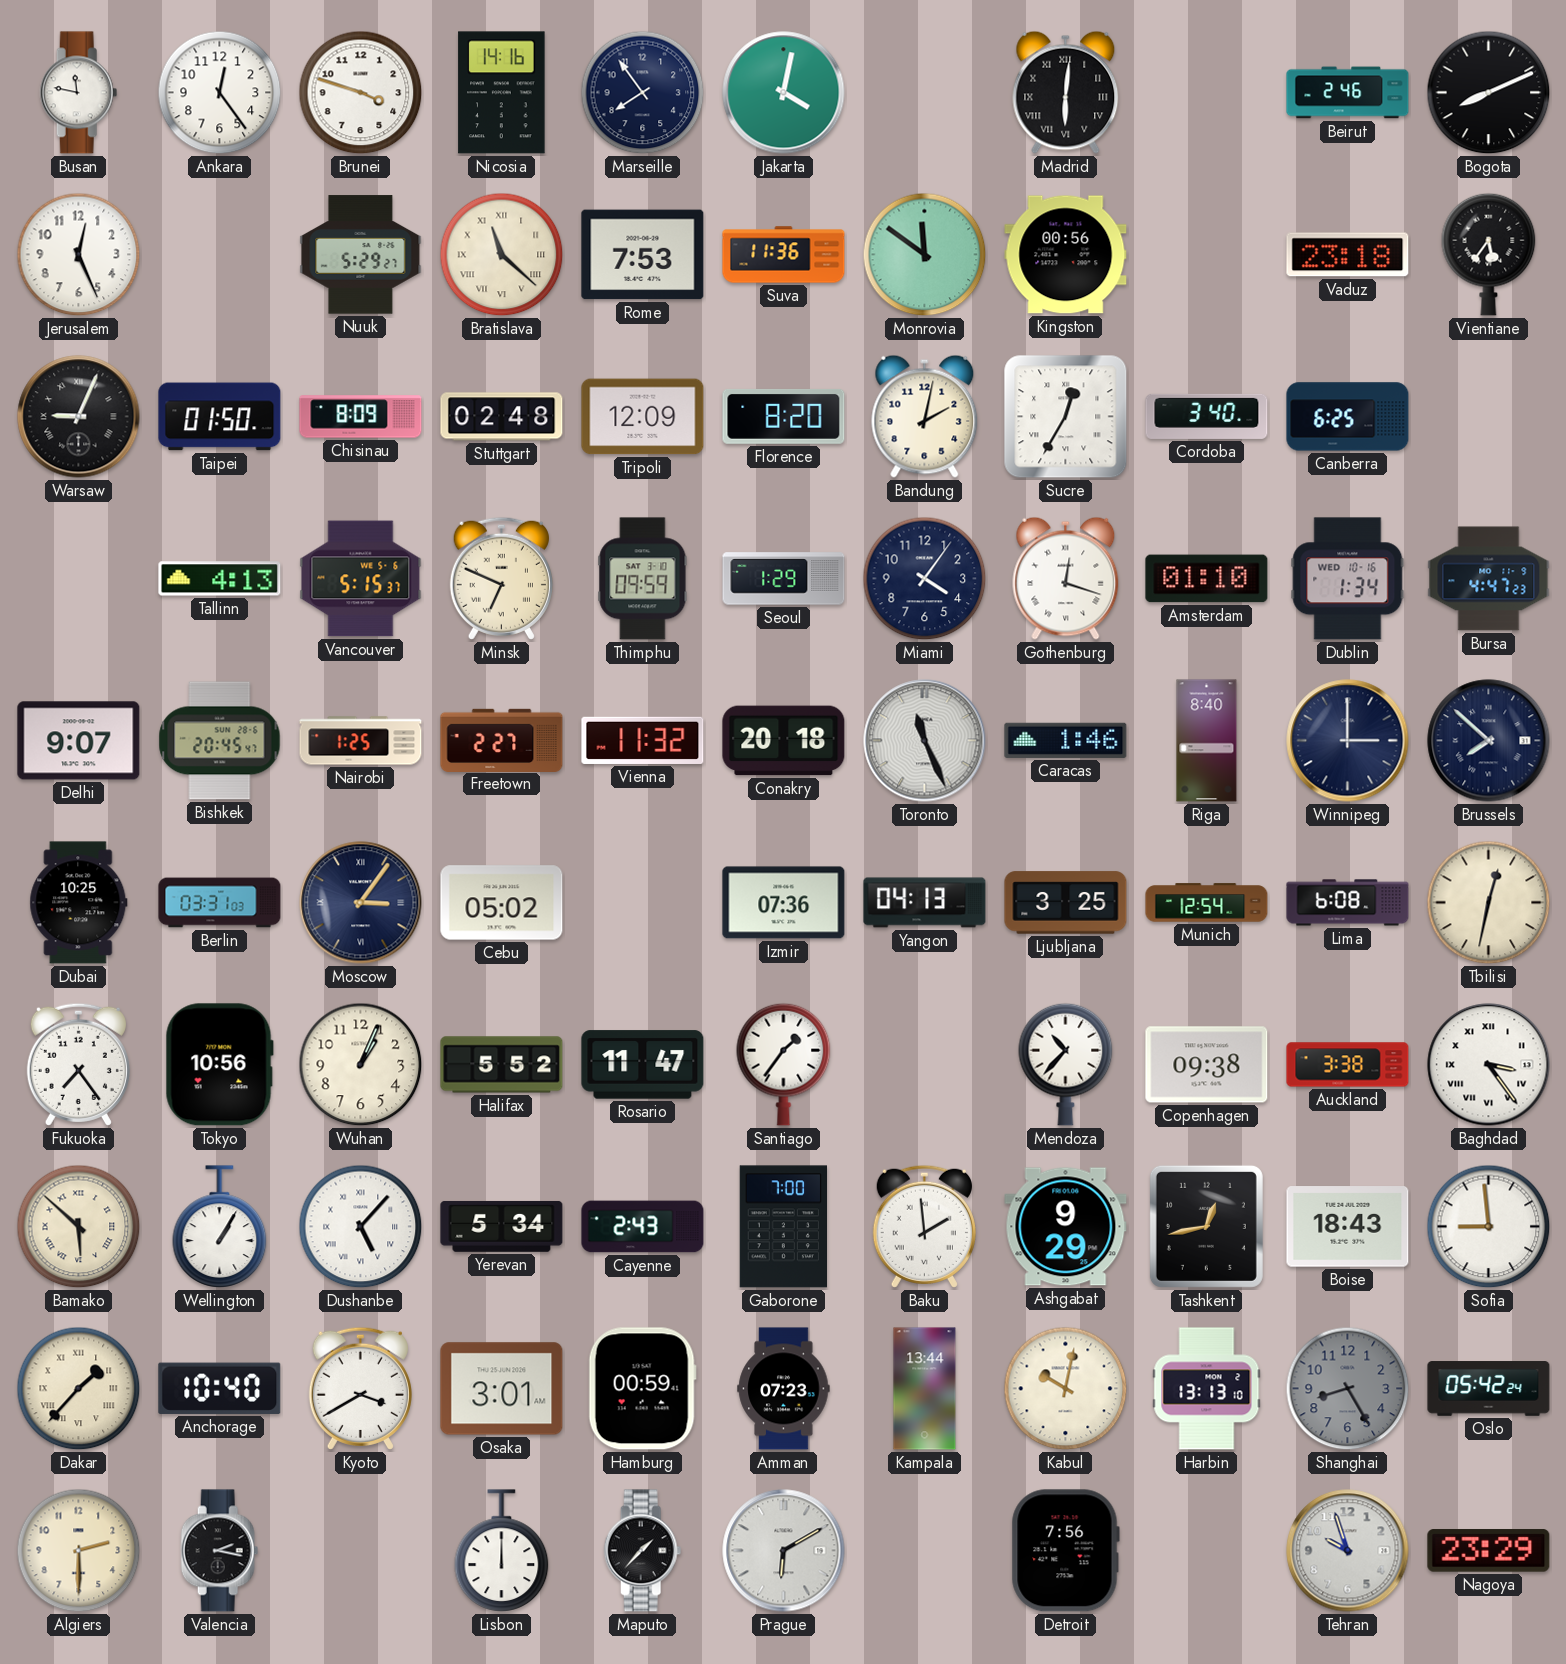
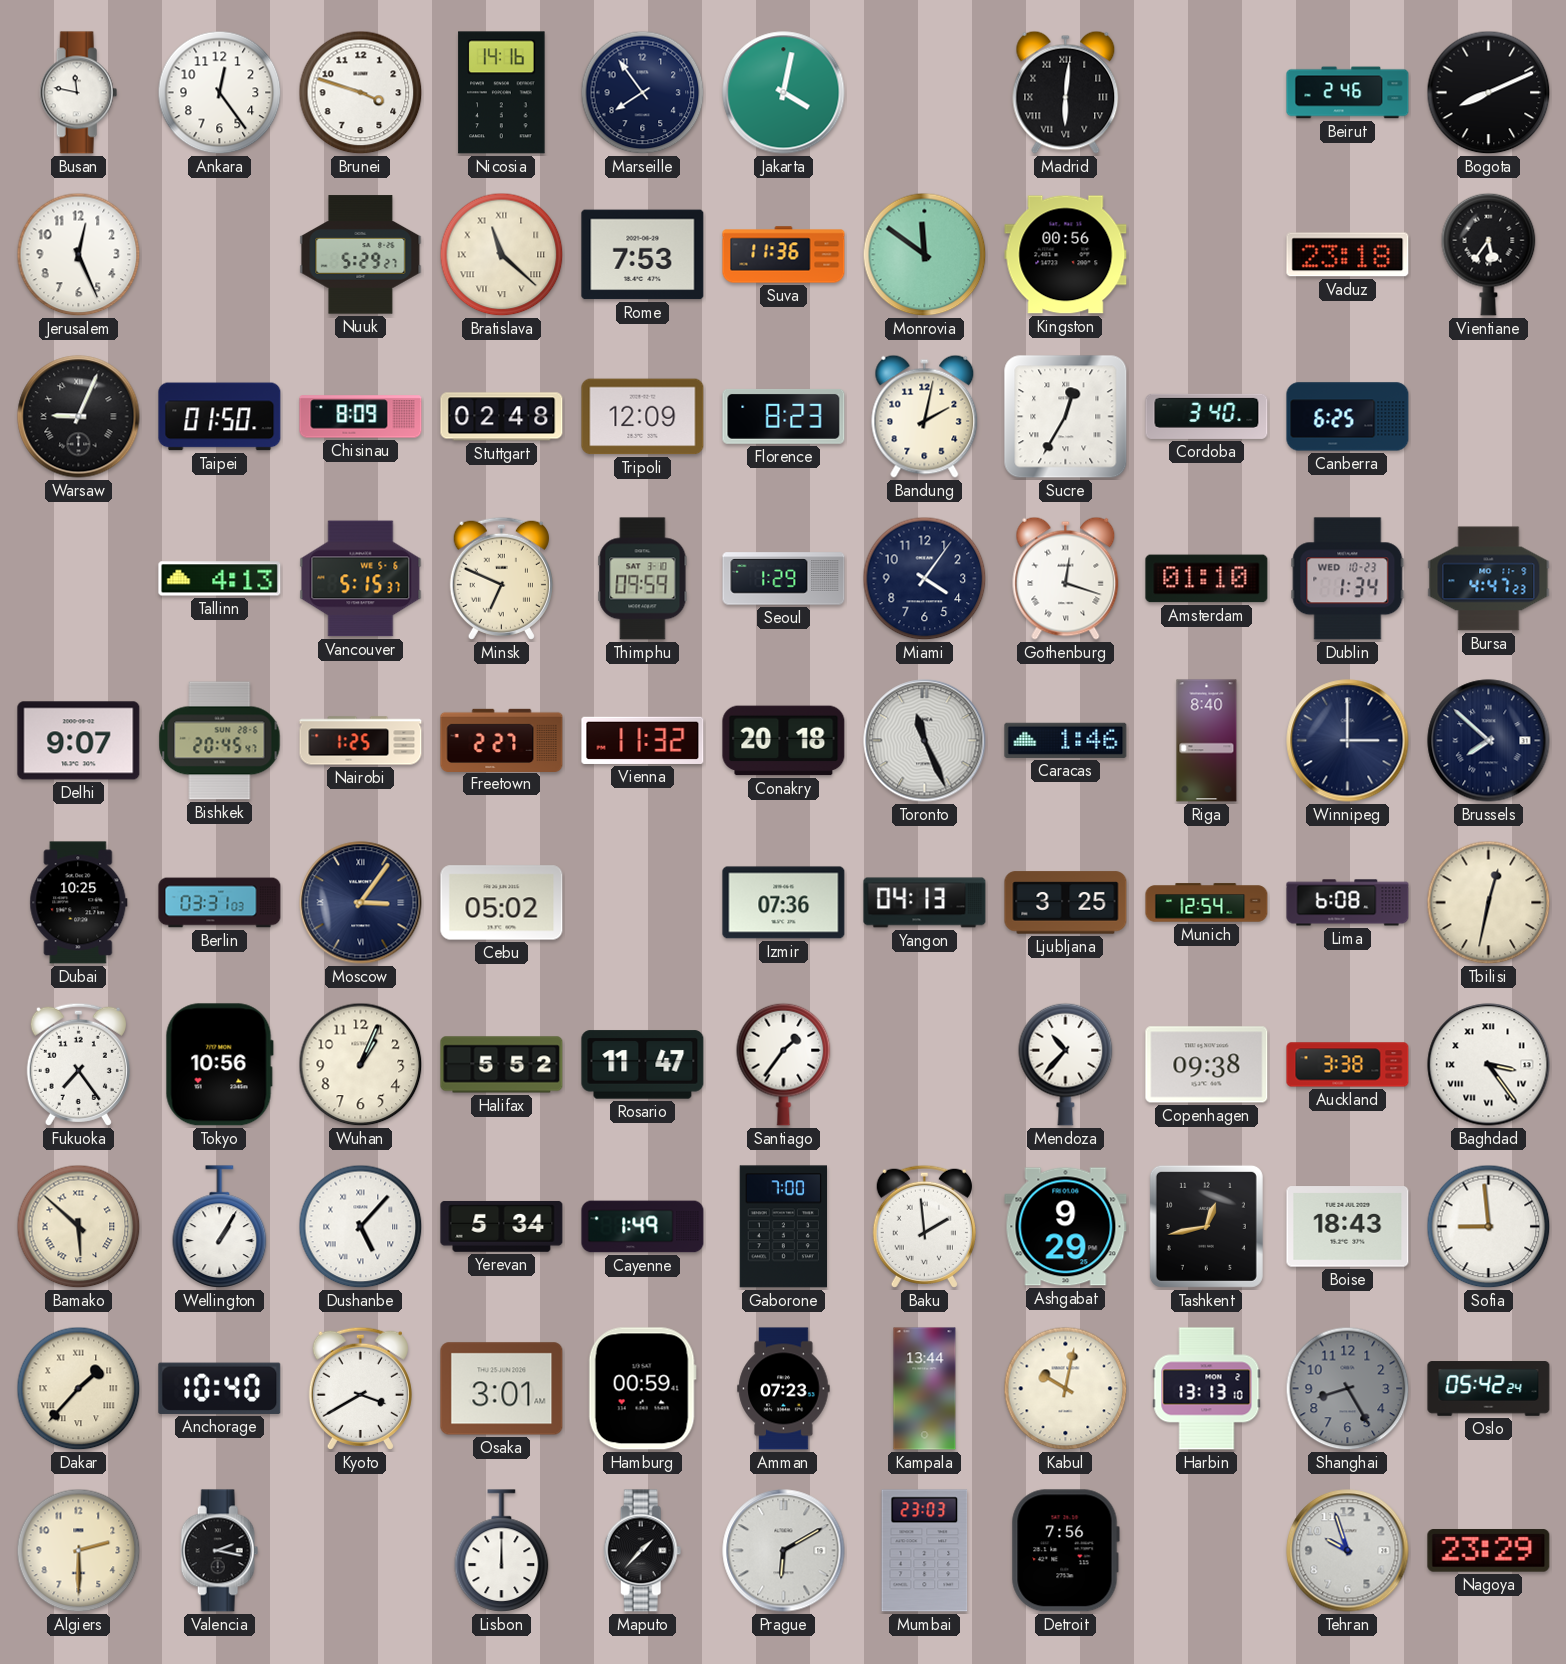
Florence: 8:20 -> 8:23
Dublin date: WED 10-16 -> WED 10-23
Cayenne: 2:43 -> 1:49
Mumbai: none -> 23:03
